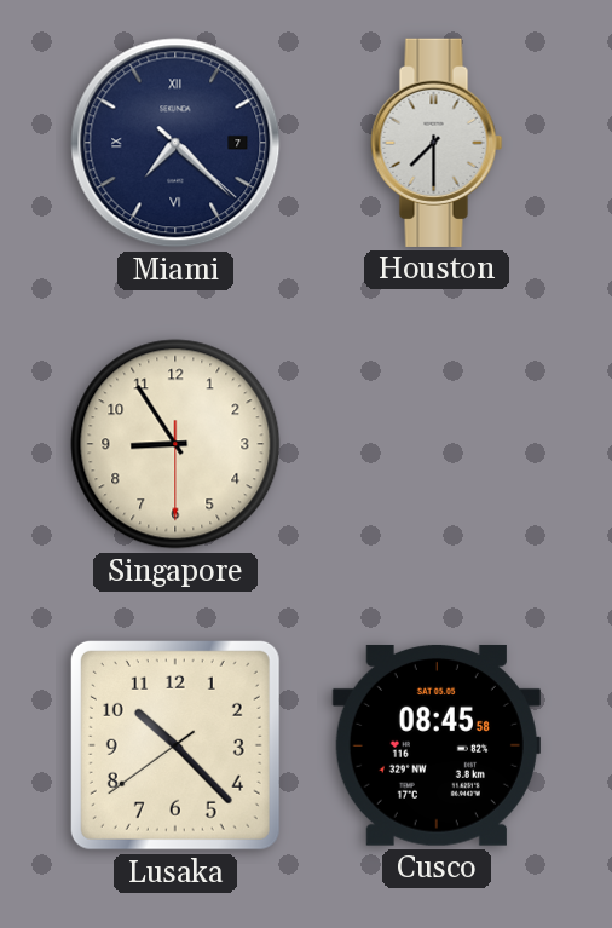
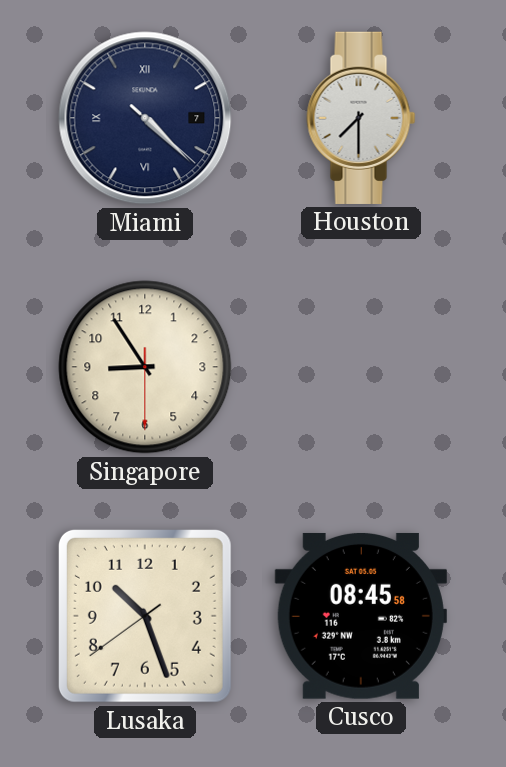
Miami: 7:22 -> 4:22
Lusaka: 10:22 -> 10:26
